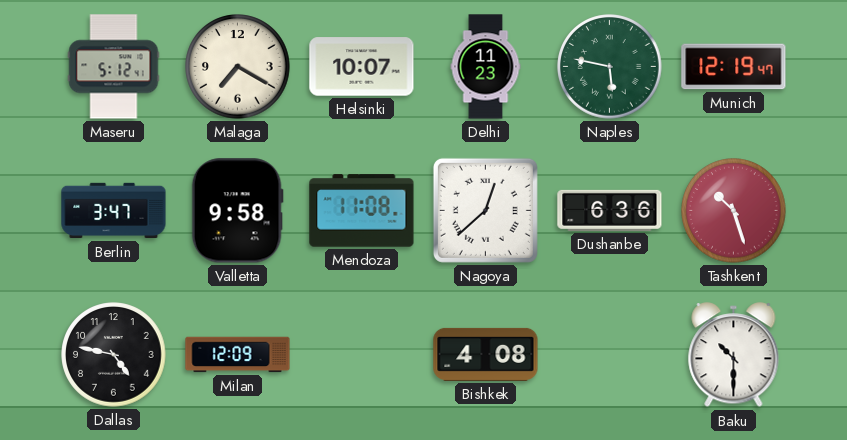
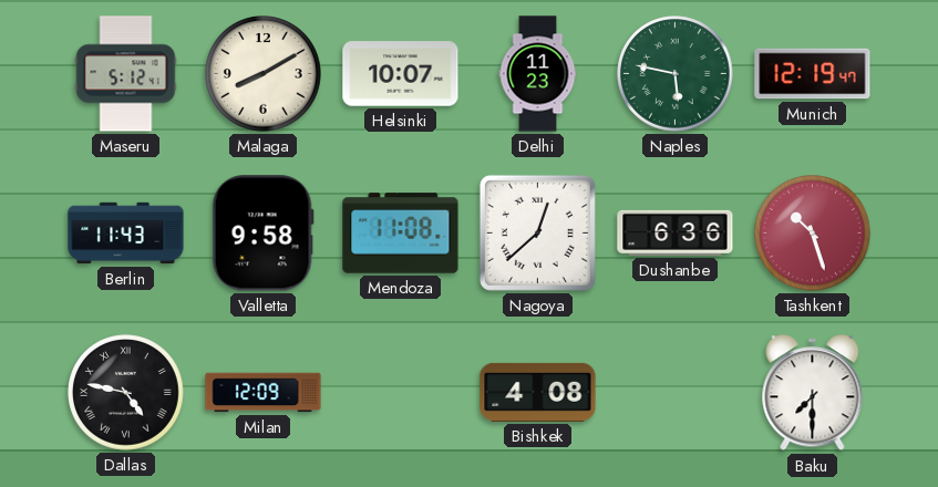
Malaga: 7:20 -> 8:10
Berlin: 3:47 -> 11:43
Dallas numerals: Arabic -> Roman
Baku: 10:30 -> 7:30
